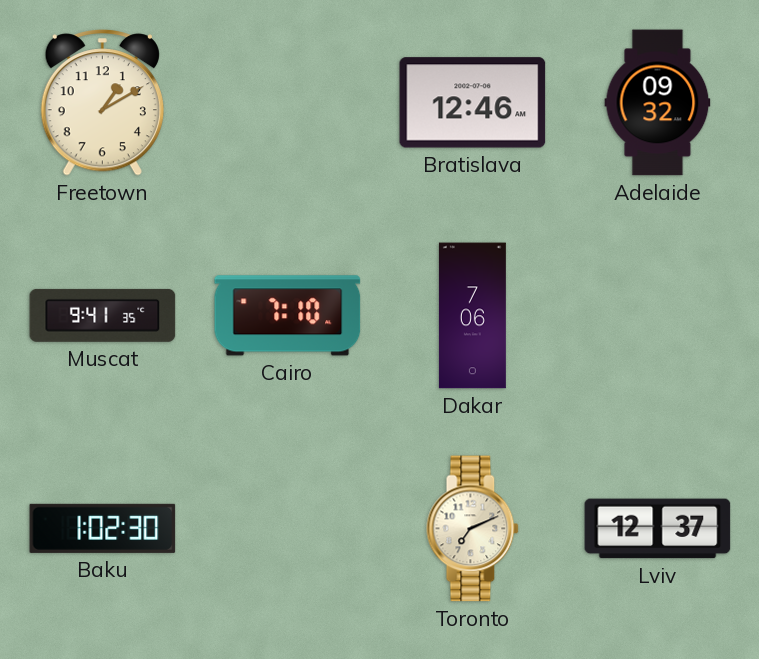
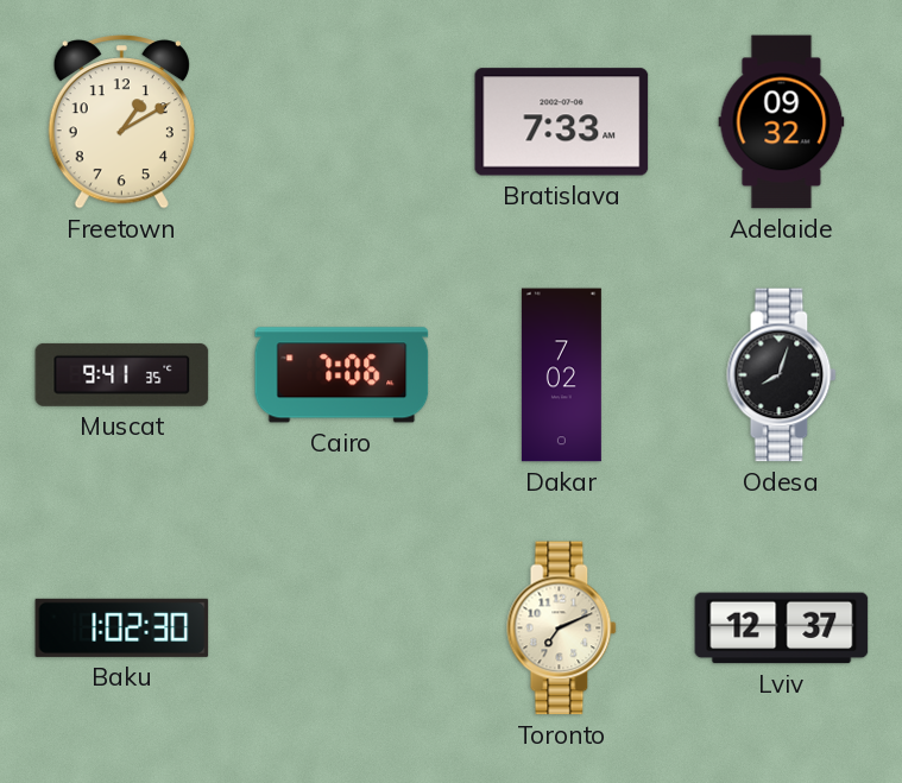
Bratislava: 12:46 -> 7:33
Cairo: 7:10 -> 7:06
Dakar: 7:06 -> 7:02
Odesa: none -> 8:03
